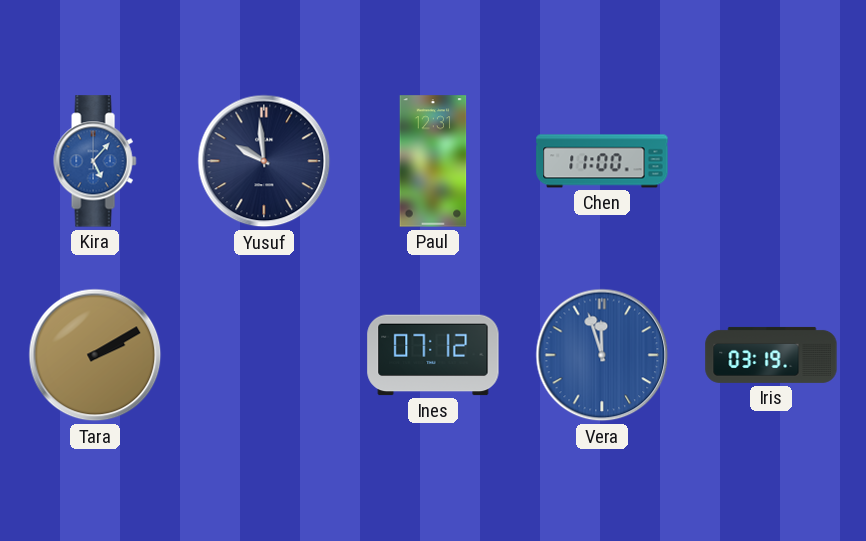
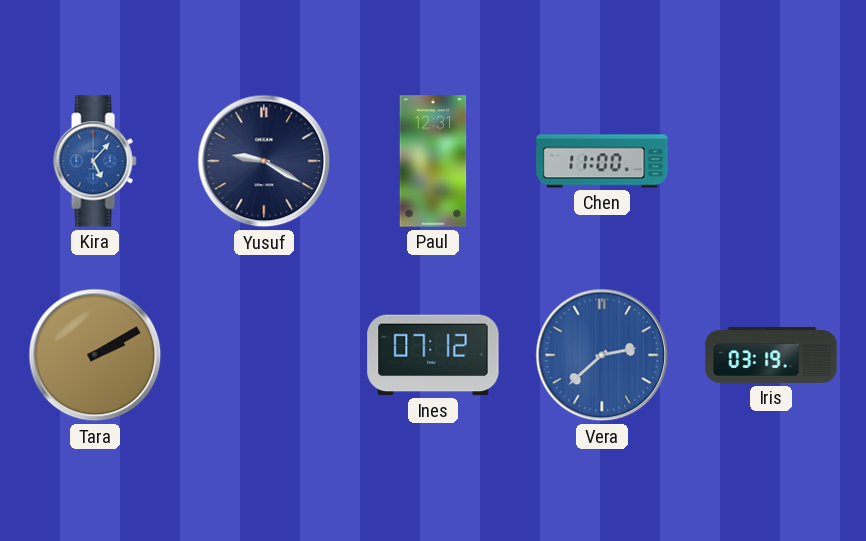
Yusuf: 9:59 -> 9:20
Vera: 11:57 -> 2:38
